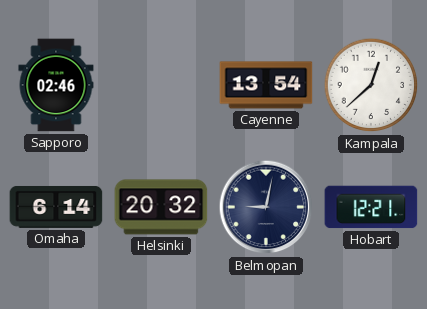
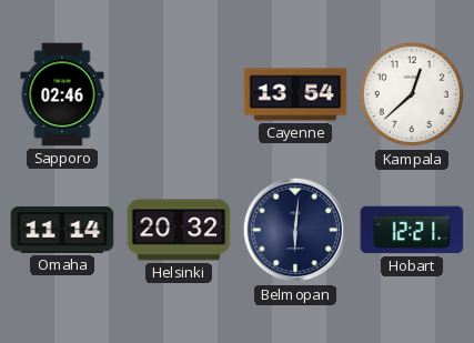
Omaha: 6:14 -> 11:14
Belmopan: 9:02 -> 6:01
